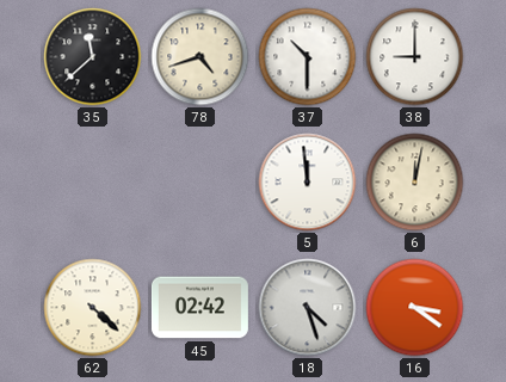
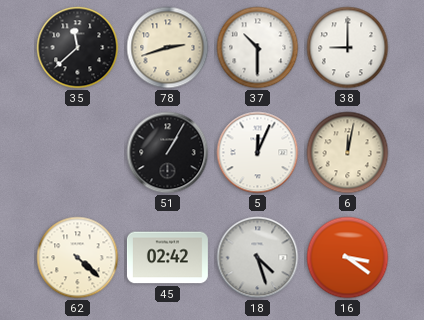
78: 4:42 -> 2:42
51: none -> 1:05
5: 11:59 -> 12:04
